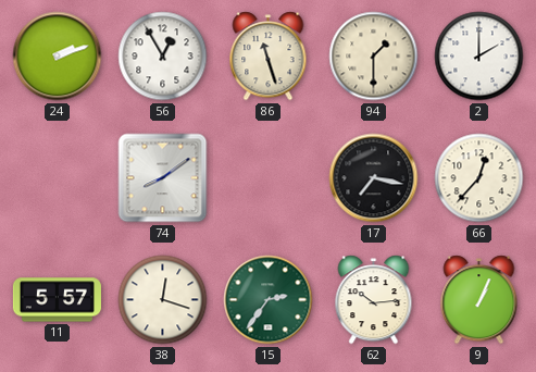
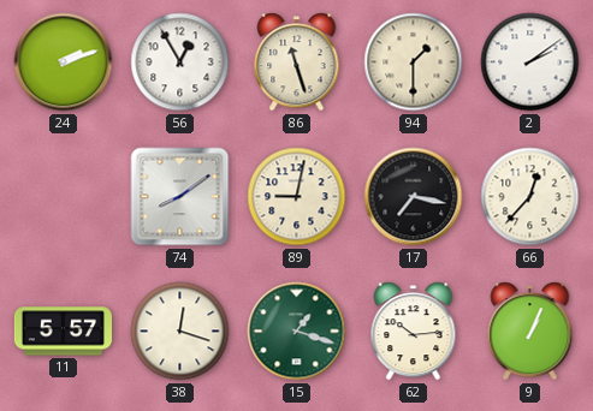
2: 2:00 -> 2:09
89: none -> 9:02
15: 2:36 -> 1:18
